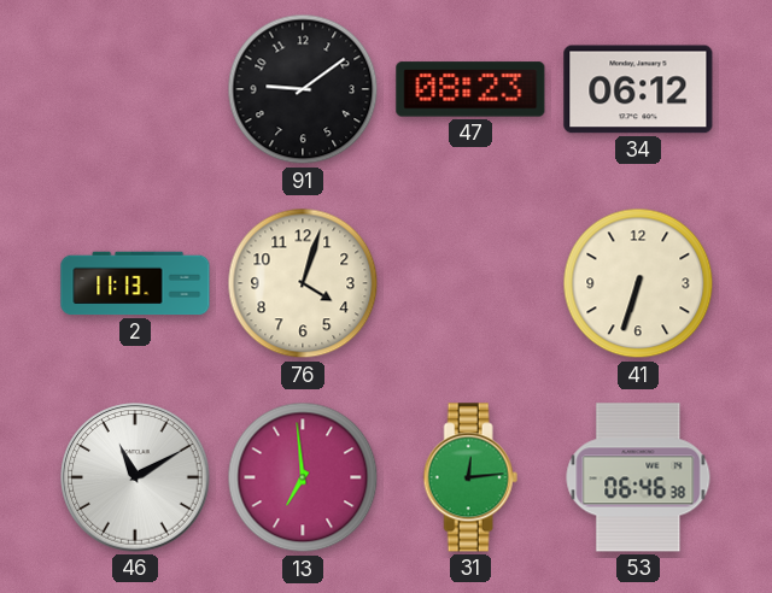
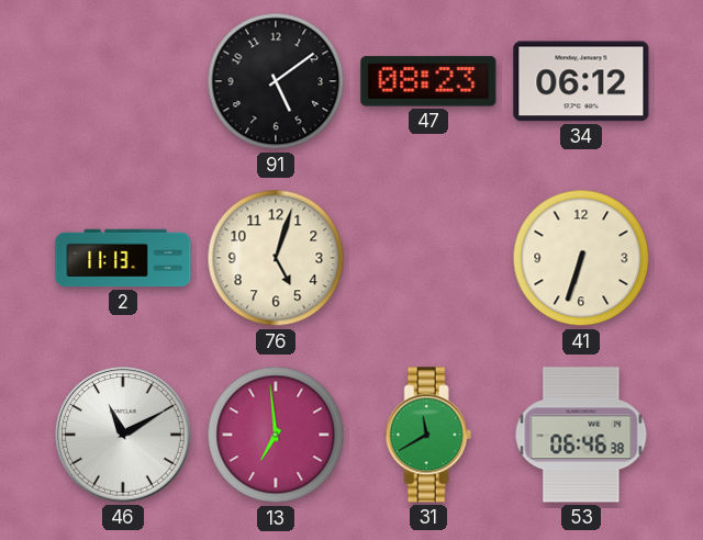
91: 9:09 -> 5:09
76: 4:03 -> 5:03
31: 12:14 -> 11:40
